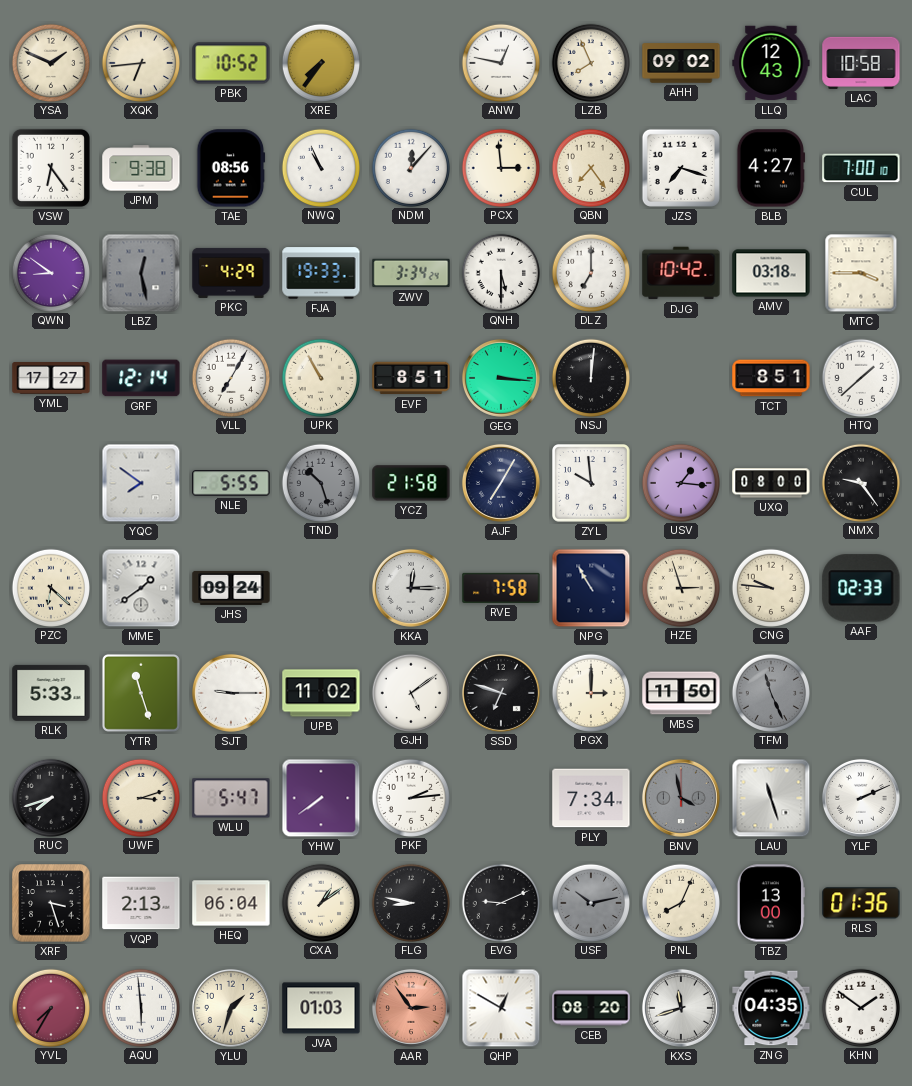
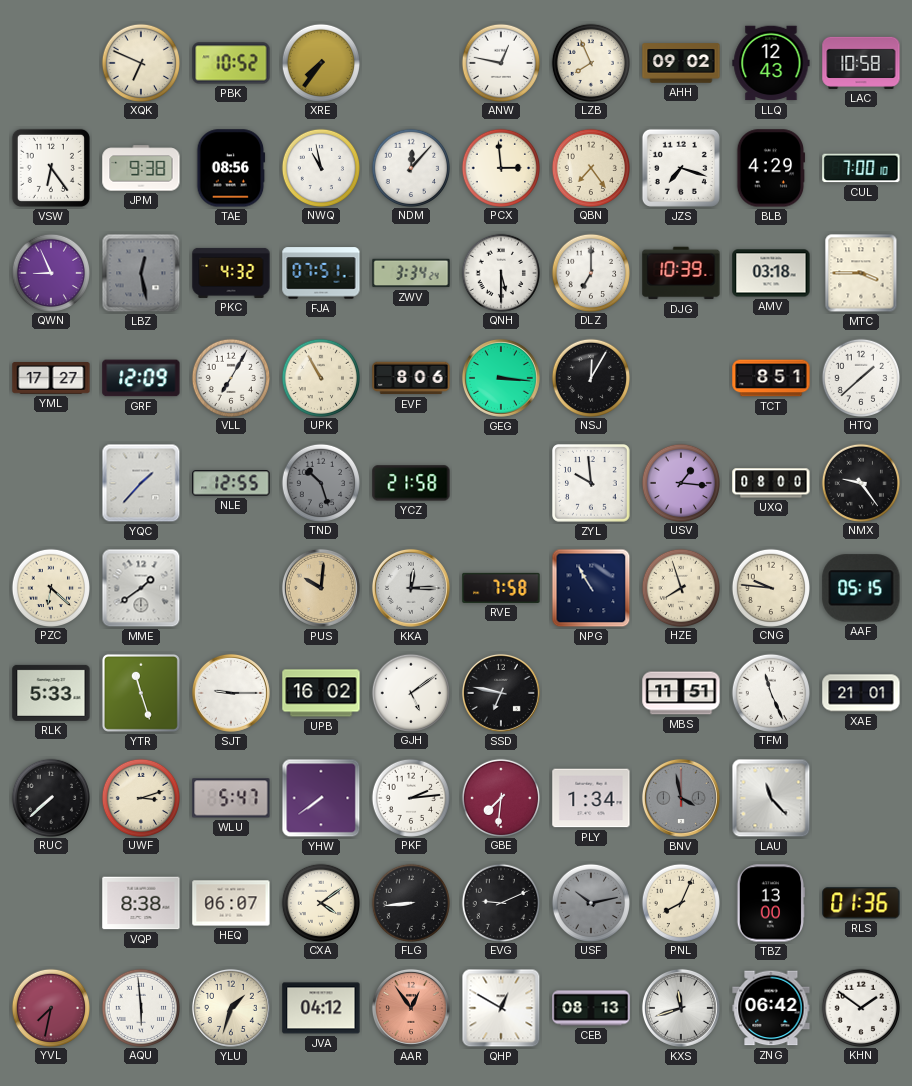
YSA: 1:49 -> none
XQK: 6:44 -> 6:49
NWQ: 10:56 -> 10:58
BLB: 4:27 -> 4:29
QWN: 8:51 -> 8:56
PKC: 4:29 -> 4:32
FJA: 19:33 -> 07:51
DJG: 10:42 -> 10:39
GRF: 12:14 -> 12:09
EVF: 8:51 -> 8:06
NSJ: 12:01 -> 12:05
YQC: 7:51 -> 1:37
NLE: 5:55 -> 12:55
AJF: 7:05 -> none
JHS: 09:24 -> none
PUS: none -> 10:01
HZE: 2:57 -> 7:57
AAF: 02:33 -> 05:15
UPB: 11:02 -> 16:02
SSD: 6:48 -> 6:47
PGX: 3:00 -> none
MBS: 11:50 -> 11:51
TFM dial: grey -> white
XAE: none -> 21:01
RUC: 7:42 -> 7:38
GBE: none -> 7:31
PLY: 7:34 -> 1:34
LAU: 11:27 -> 11:23
YLF: 2:11 -> none
XRF: 3:27 -> none
VQP: 2:13 -> 8:38
HEQ: 06:04 -> 06:07
CXA: 1:09 -> 4:09
FLG: 8:47 -> 8:44
YVL: 7:35 -> 7:32
JVA: 01:03 -> 04:12
AAR: 2:54 -> 12:54
CEB: 08:20 -> 08:13
ZNG: 04:35 -> 06:42
